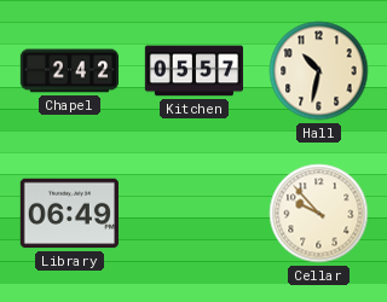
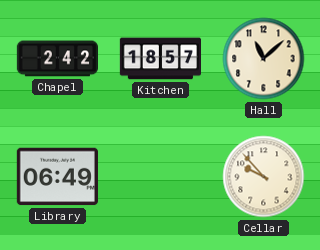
Kitchen: 05:57 -> 18:57
Hall: 10:32 -> 11:08
